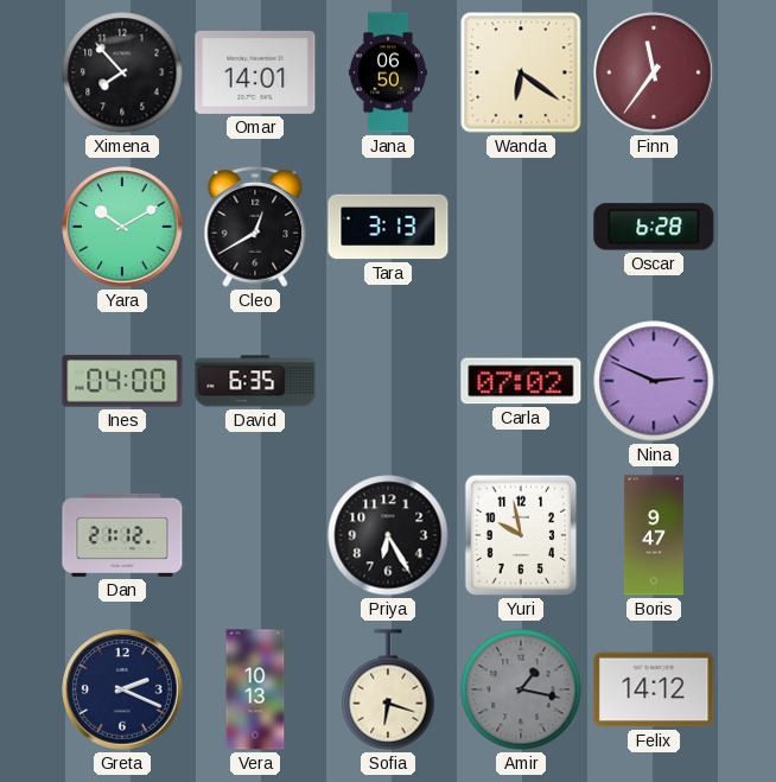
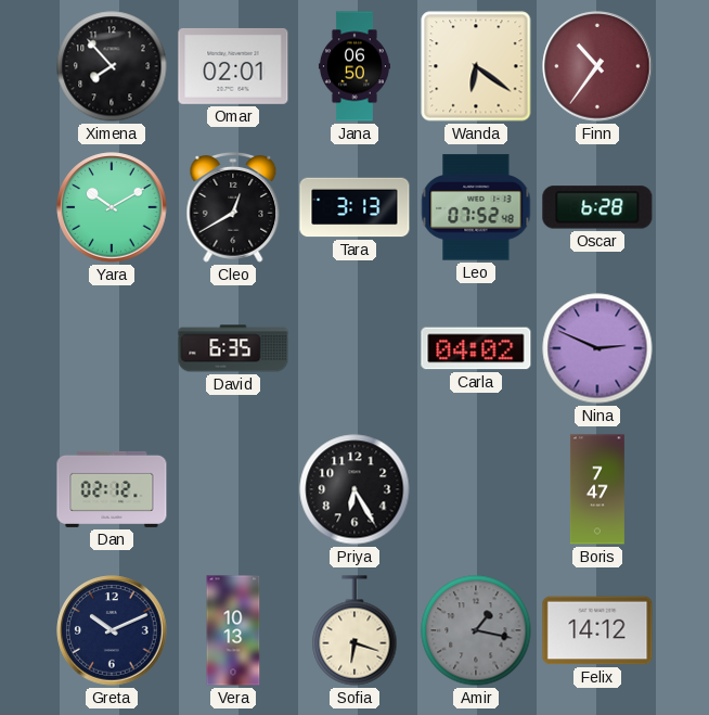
Omar: 14:01 -> 02:01
Finn: 11:36 -> 10:36
Leo: none -> 07:52
Ines: 04:00 -> none
Carla: 07:02 -> 04:02
Dan: 21:12 -> 02:12
Yuri: 9:58 -> none
Boris: 9:47 -> 7:47
Greta: 2:19 -> 10:11
